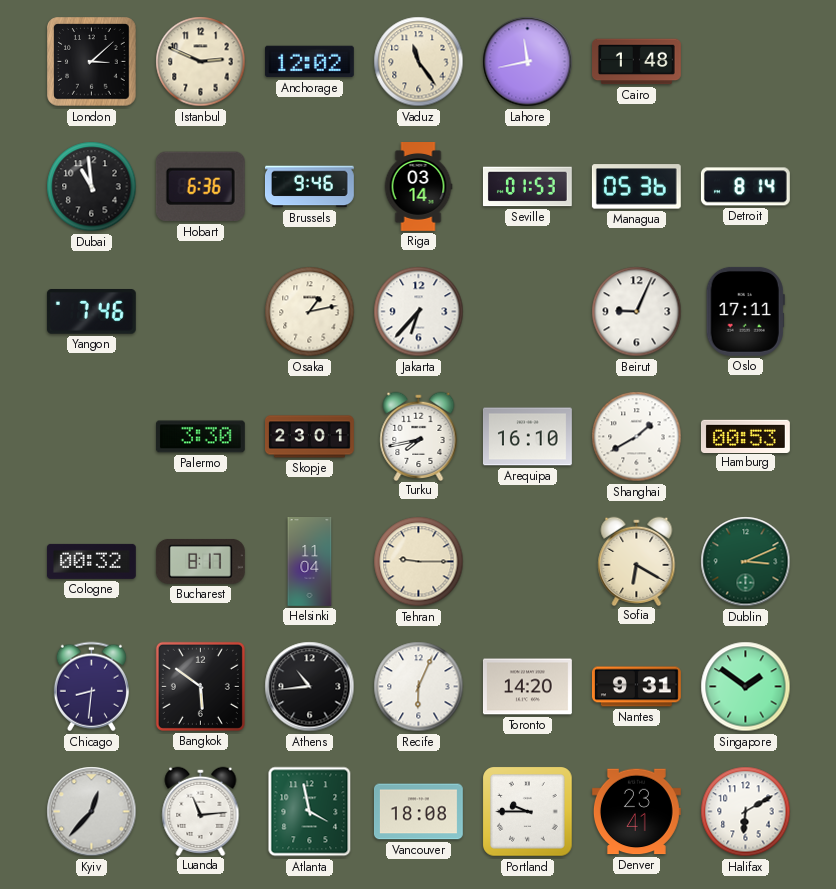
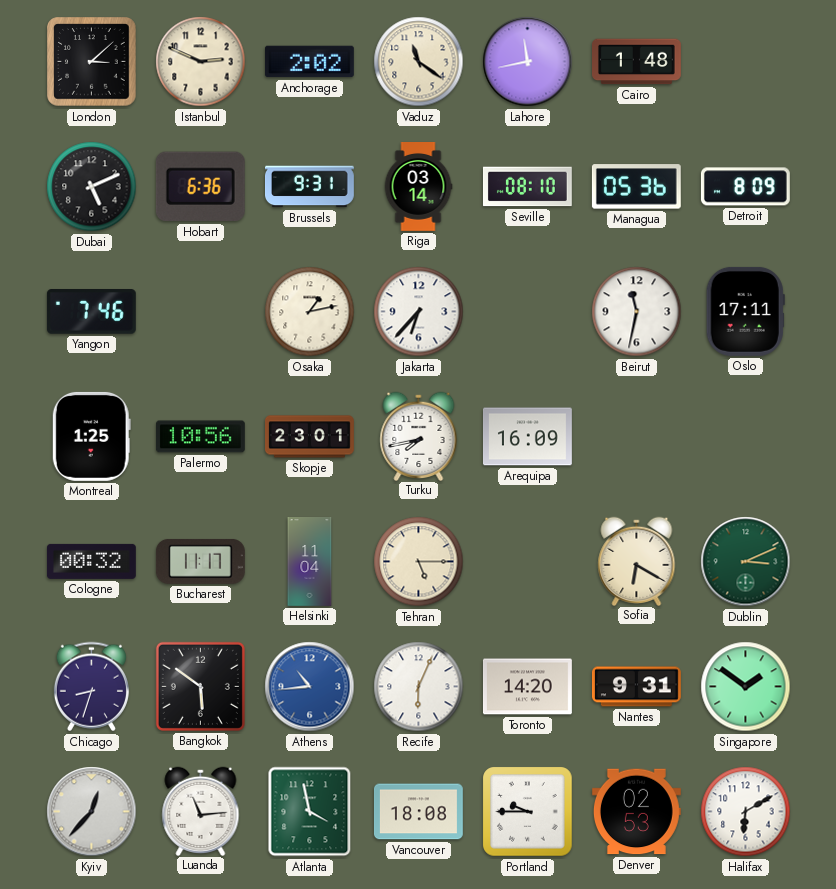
Anchorage: 12:02 -> 2:02
Vaduz: 11:24 -> 11:21
Dubai: 10:59 -> 5:11
Brussels: 9:46 -> 9:31
Seville: 01:53 -> 08:10
Detroit: 8:14 -> 8:09
Beirut: 9:04 -> 11:32
Montreal: none -> 1:25
Palermo: 3:30 -> 10:56
Arequipa: 16:10 -> 16:09
Shanghai: 1:40 -> none
Hamburg: 00:53 -> none
Bucharest: 8:17 -> 11:17
Tehran: 9:15 -> 5:15
Chicago: 8:31 -> 8:33
Athens dial: black -> blue
Denver: 23:41 -> 02:53
